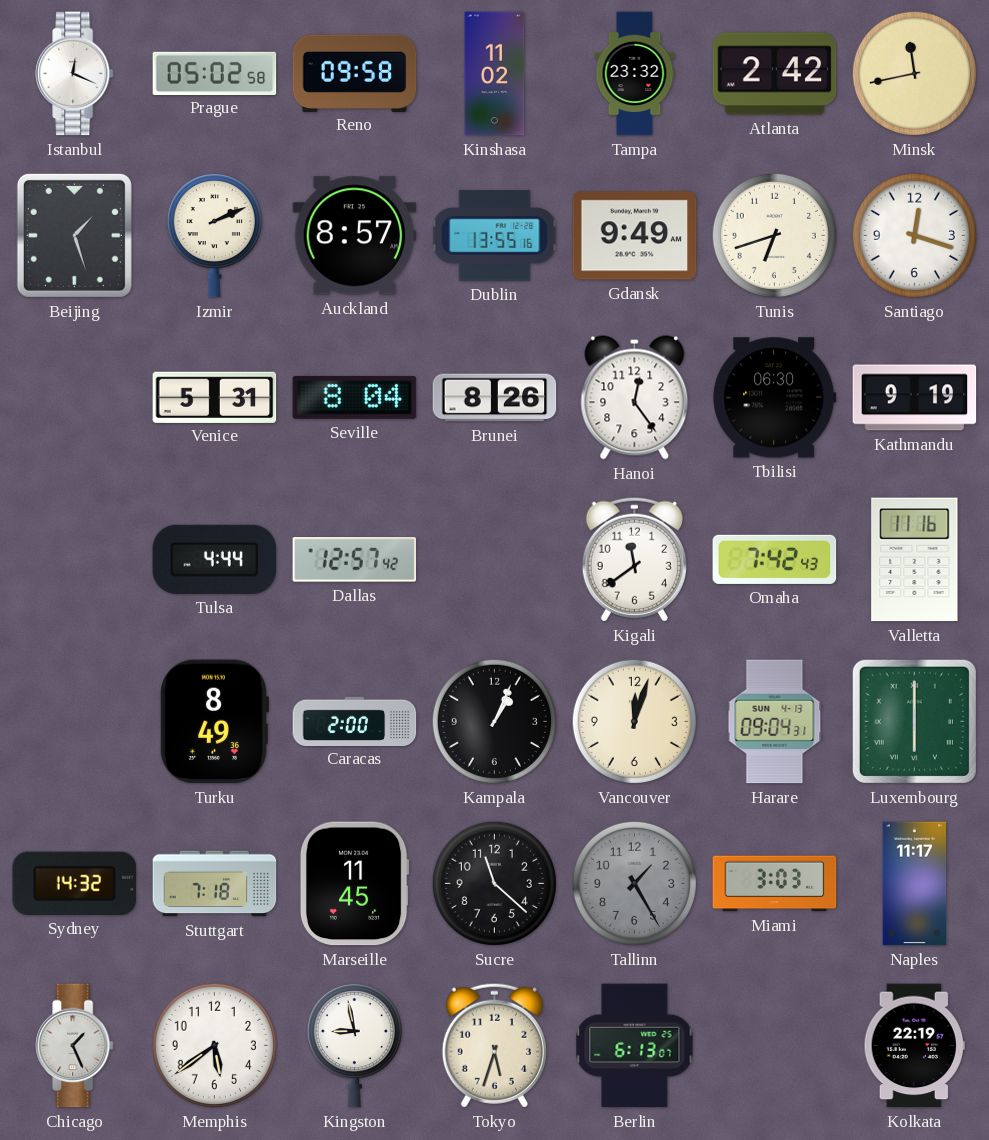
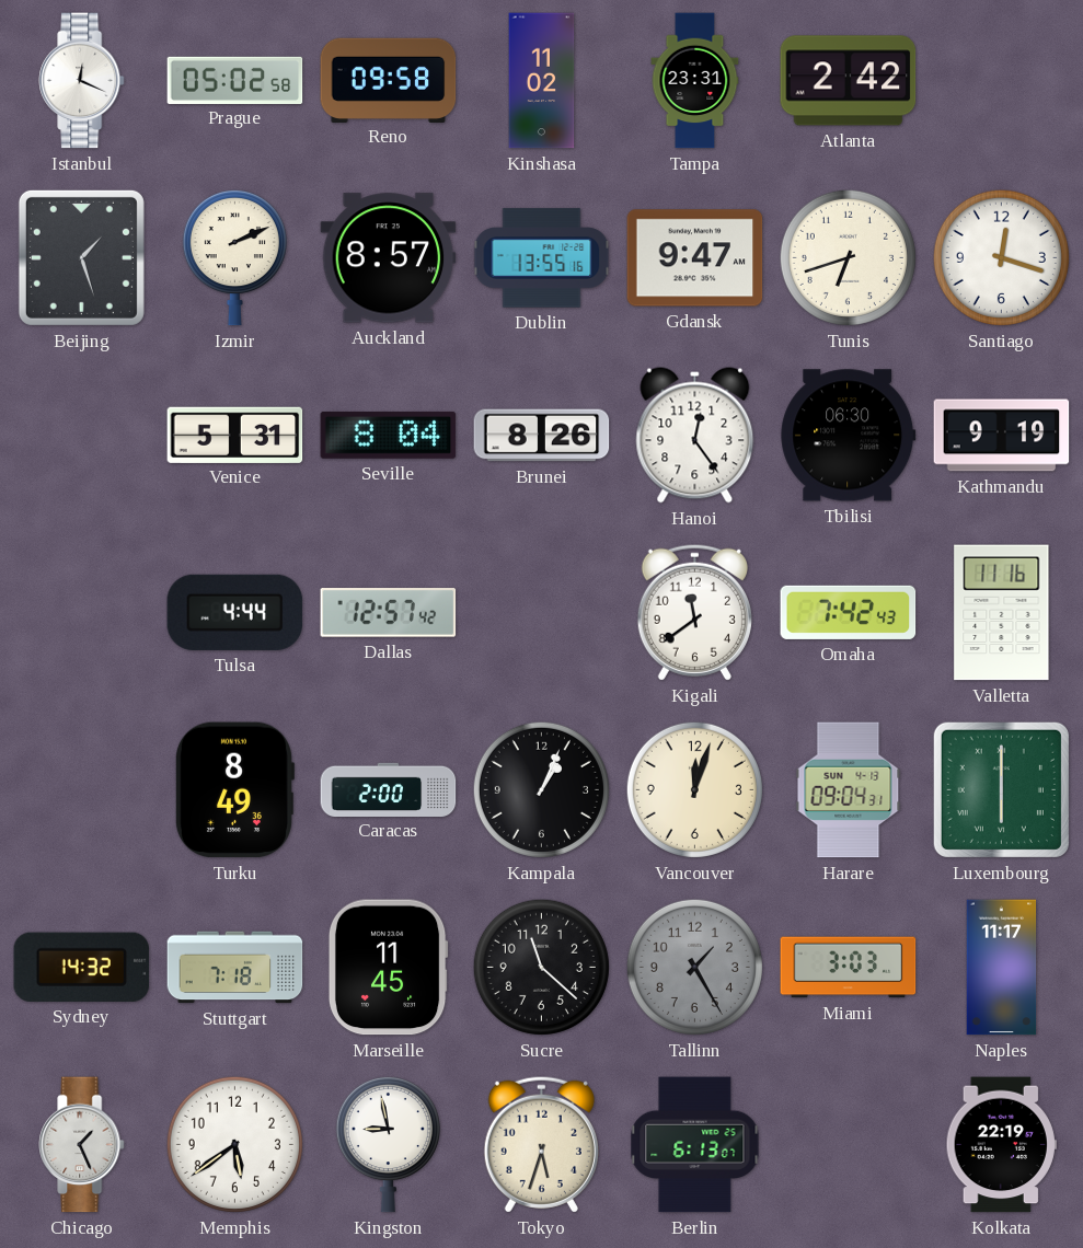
Tampa: 23:32 -> 23:31
Minsk: 11:43 -> none
Gdansk: 9:49 -> 9:47
